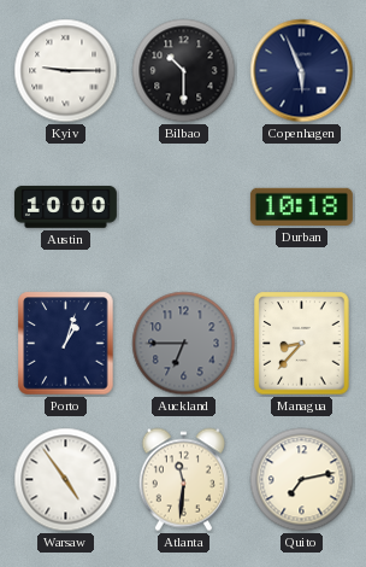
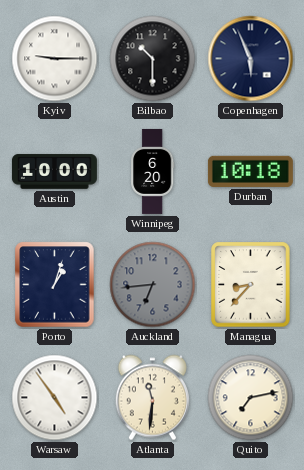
Winnipeg: none -> 6:20
Auckland: 6:45 -> 6:44
